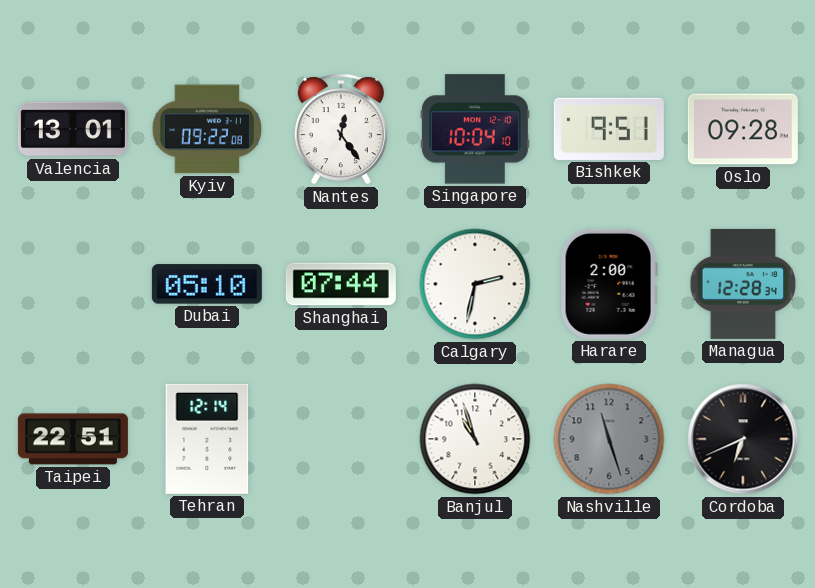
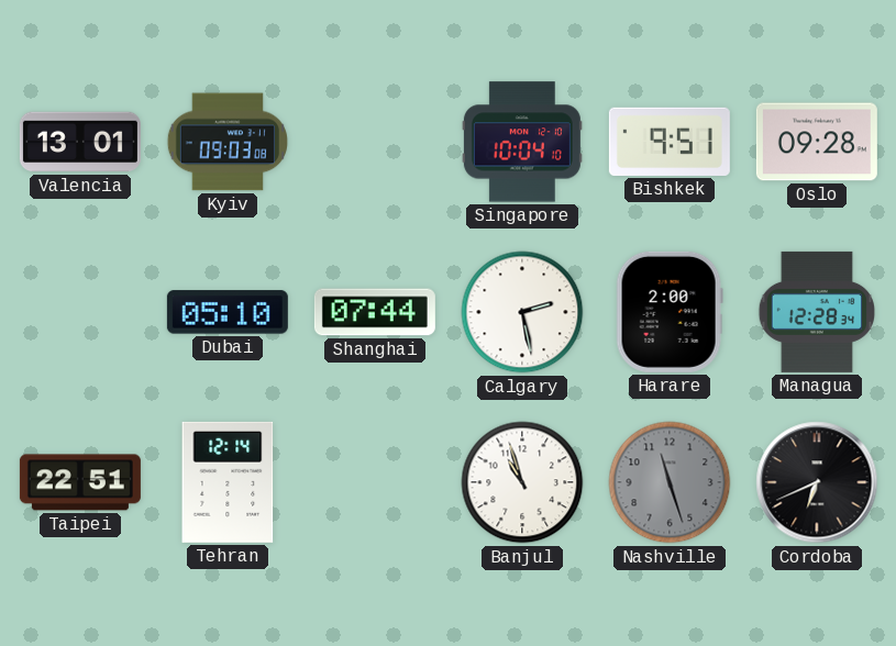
Kyiv: 09:22 -> 09:03
Nantes: 12:24 -> none
Calgary: 2:32 -> 2:28
